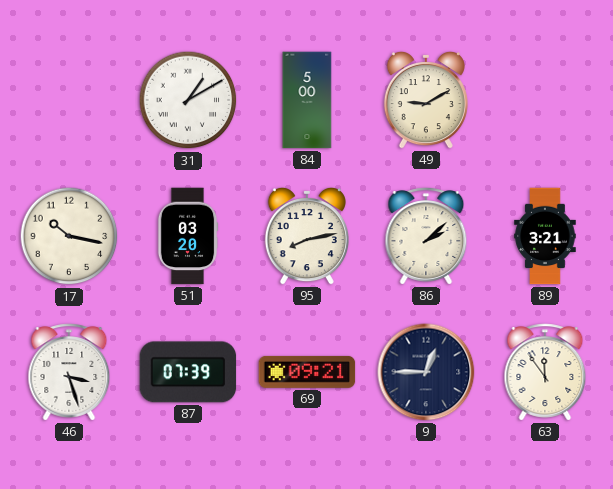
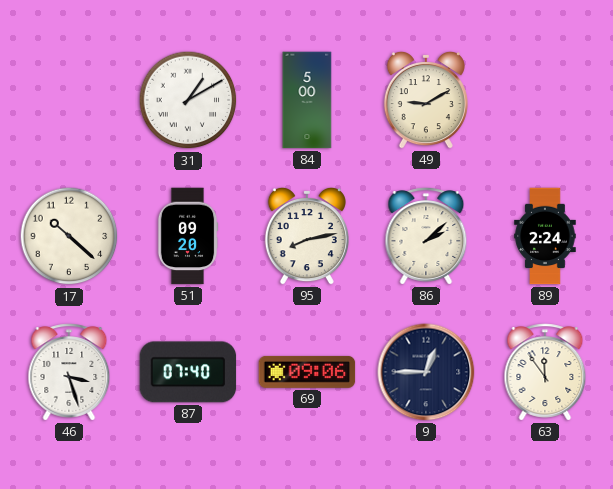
17: 10:17 -> 10:22
51: 03:20 -> 09:20
89: 3:21 -> 2:24
87: 07:39 -> 07:40
69: 09:21 -> 09:06
